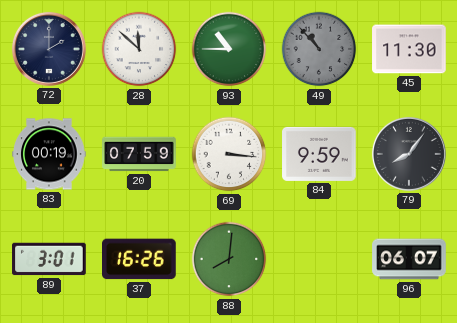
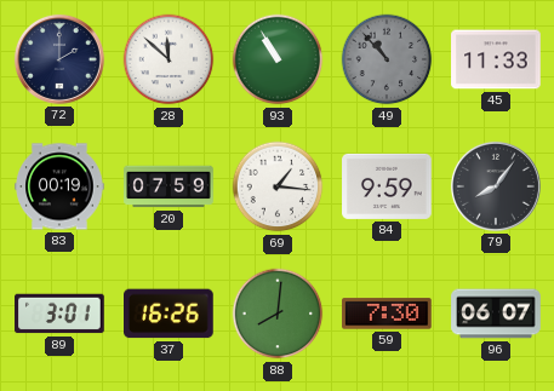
93: 10:45 -> 10:55
45: 11:30 -> 11:33
69: 3:16 -> 1:16
59: none -> 7:30
